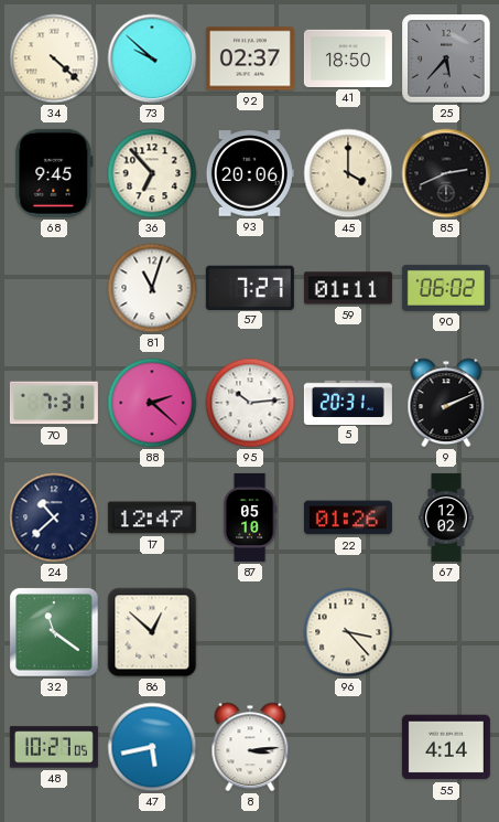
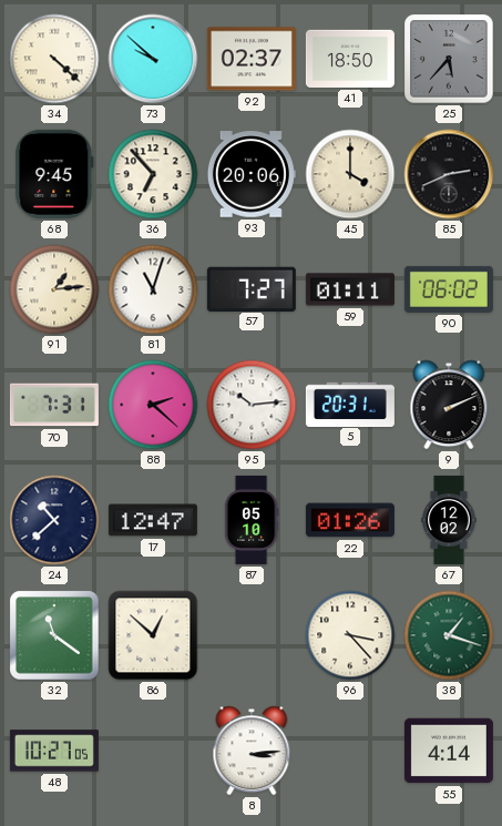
91: none -> 1:14
38: none -> 1:18
47: 5:43 -> none
